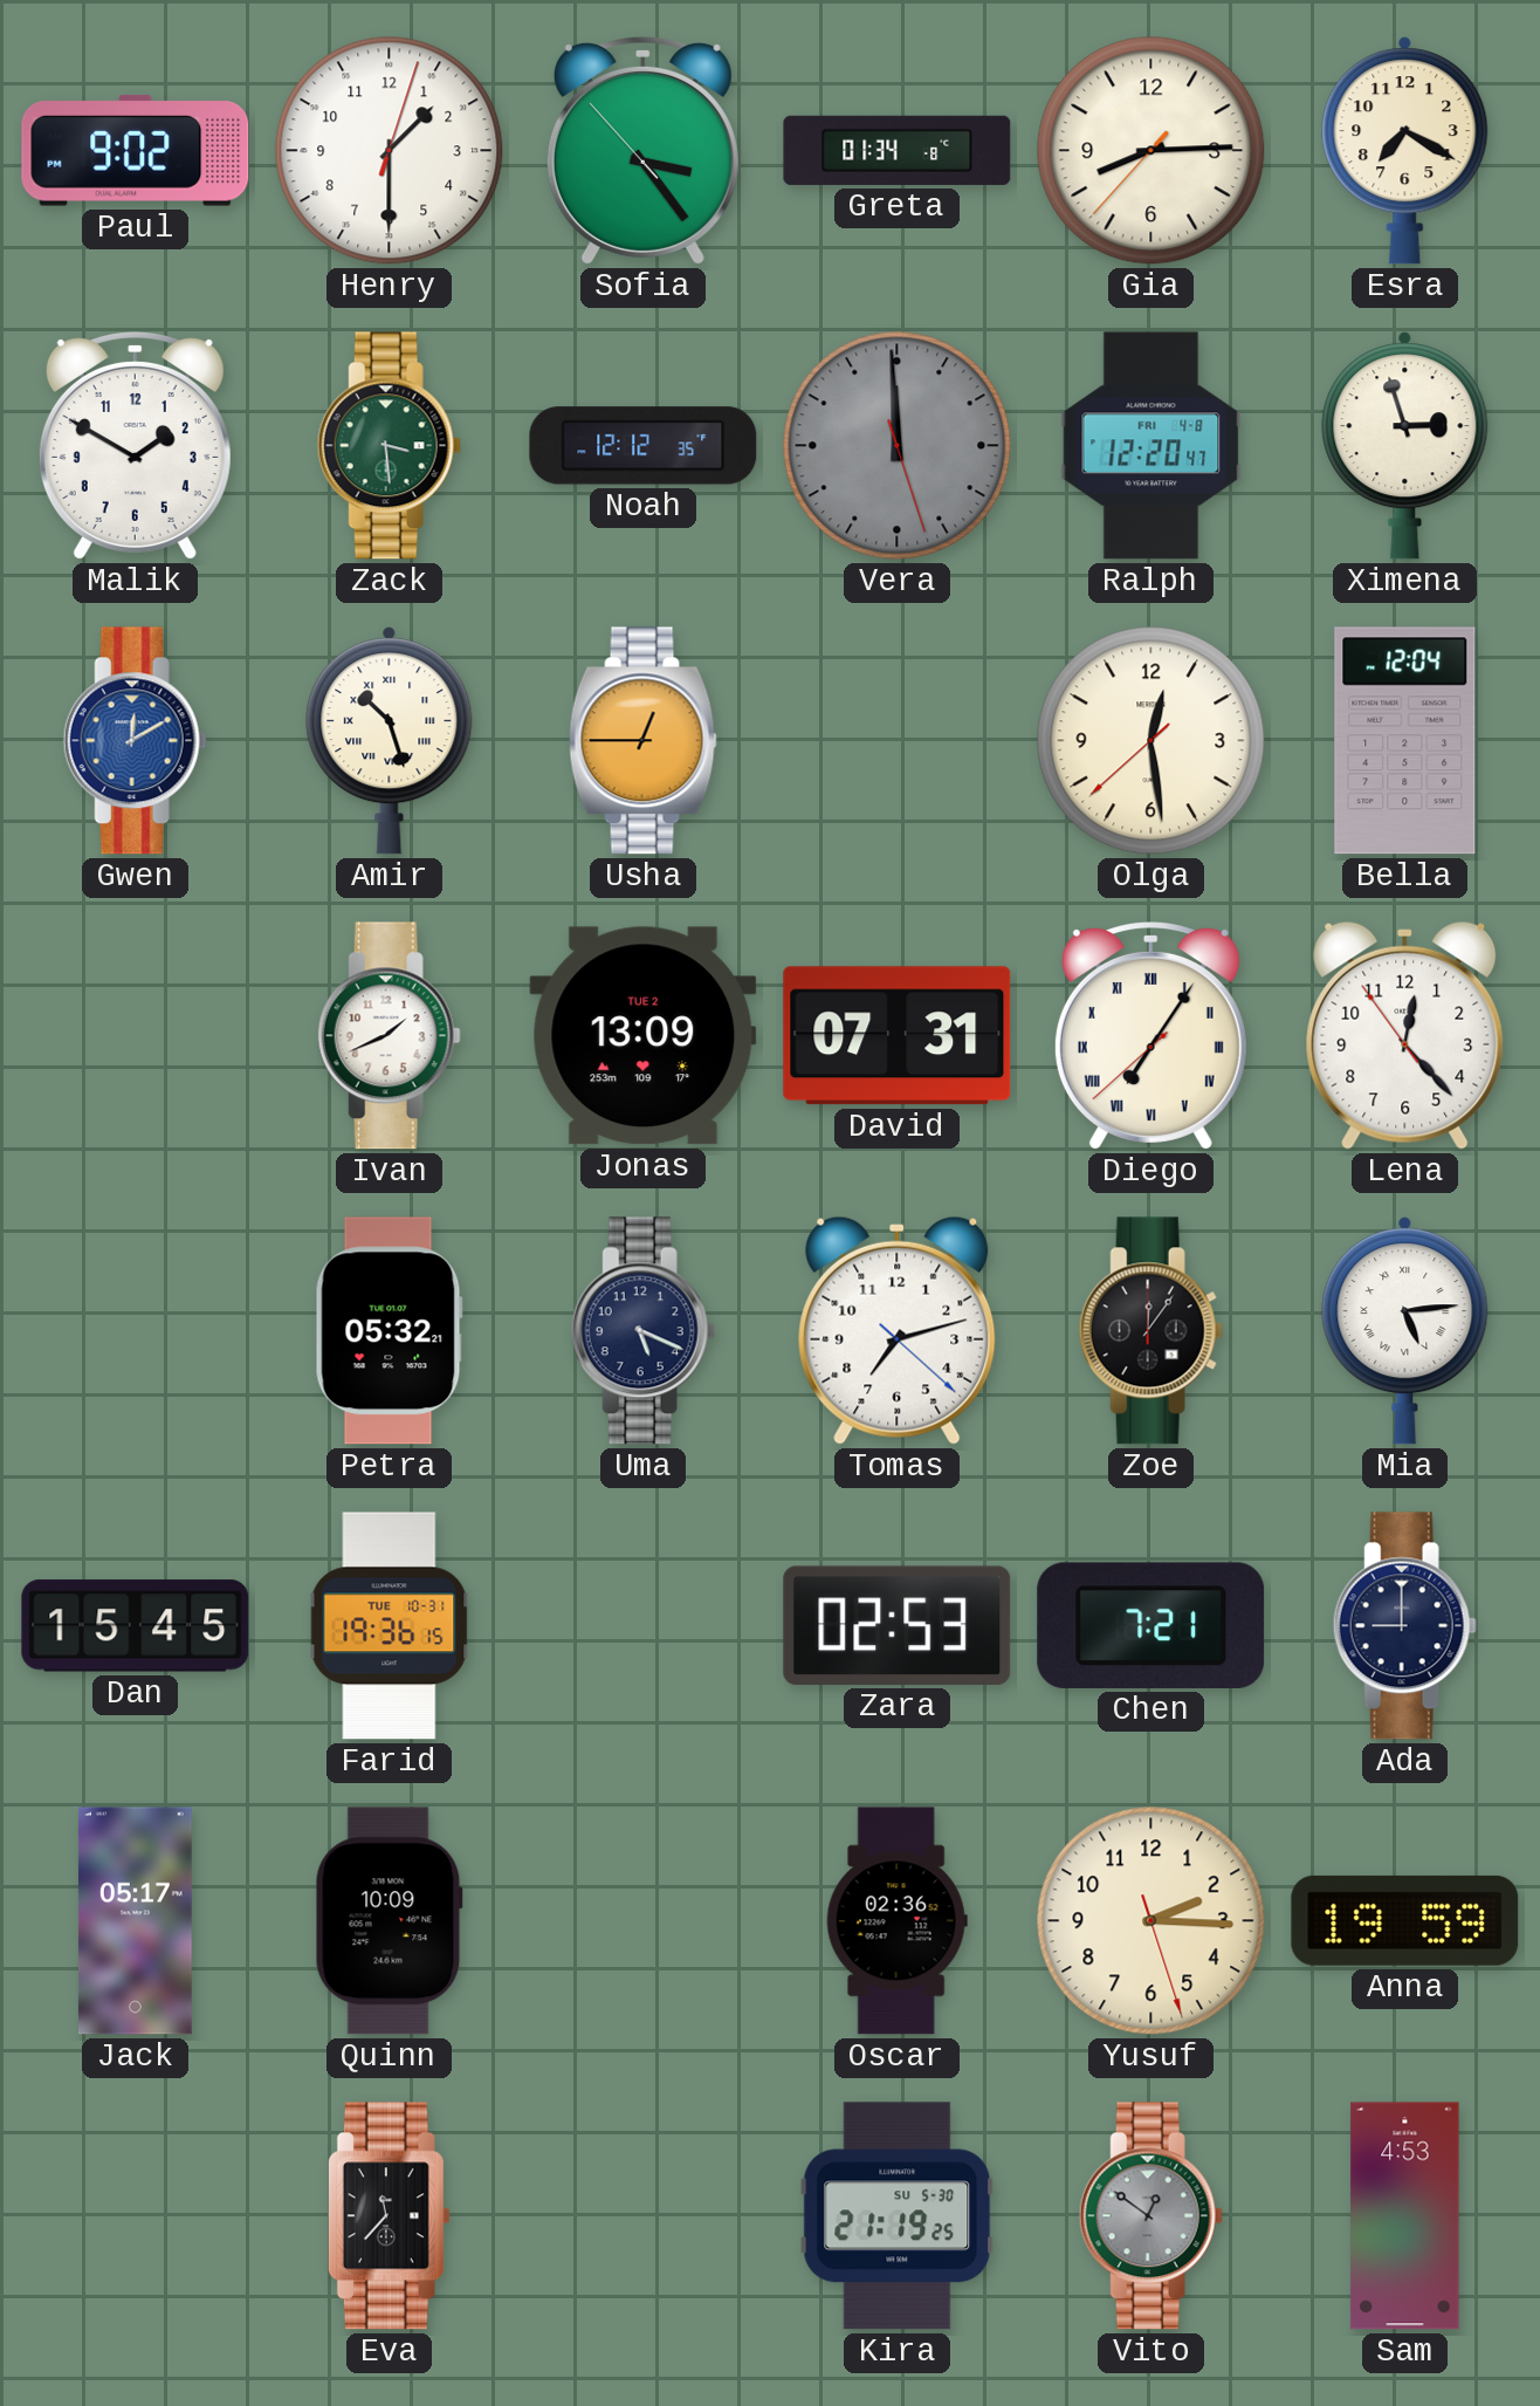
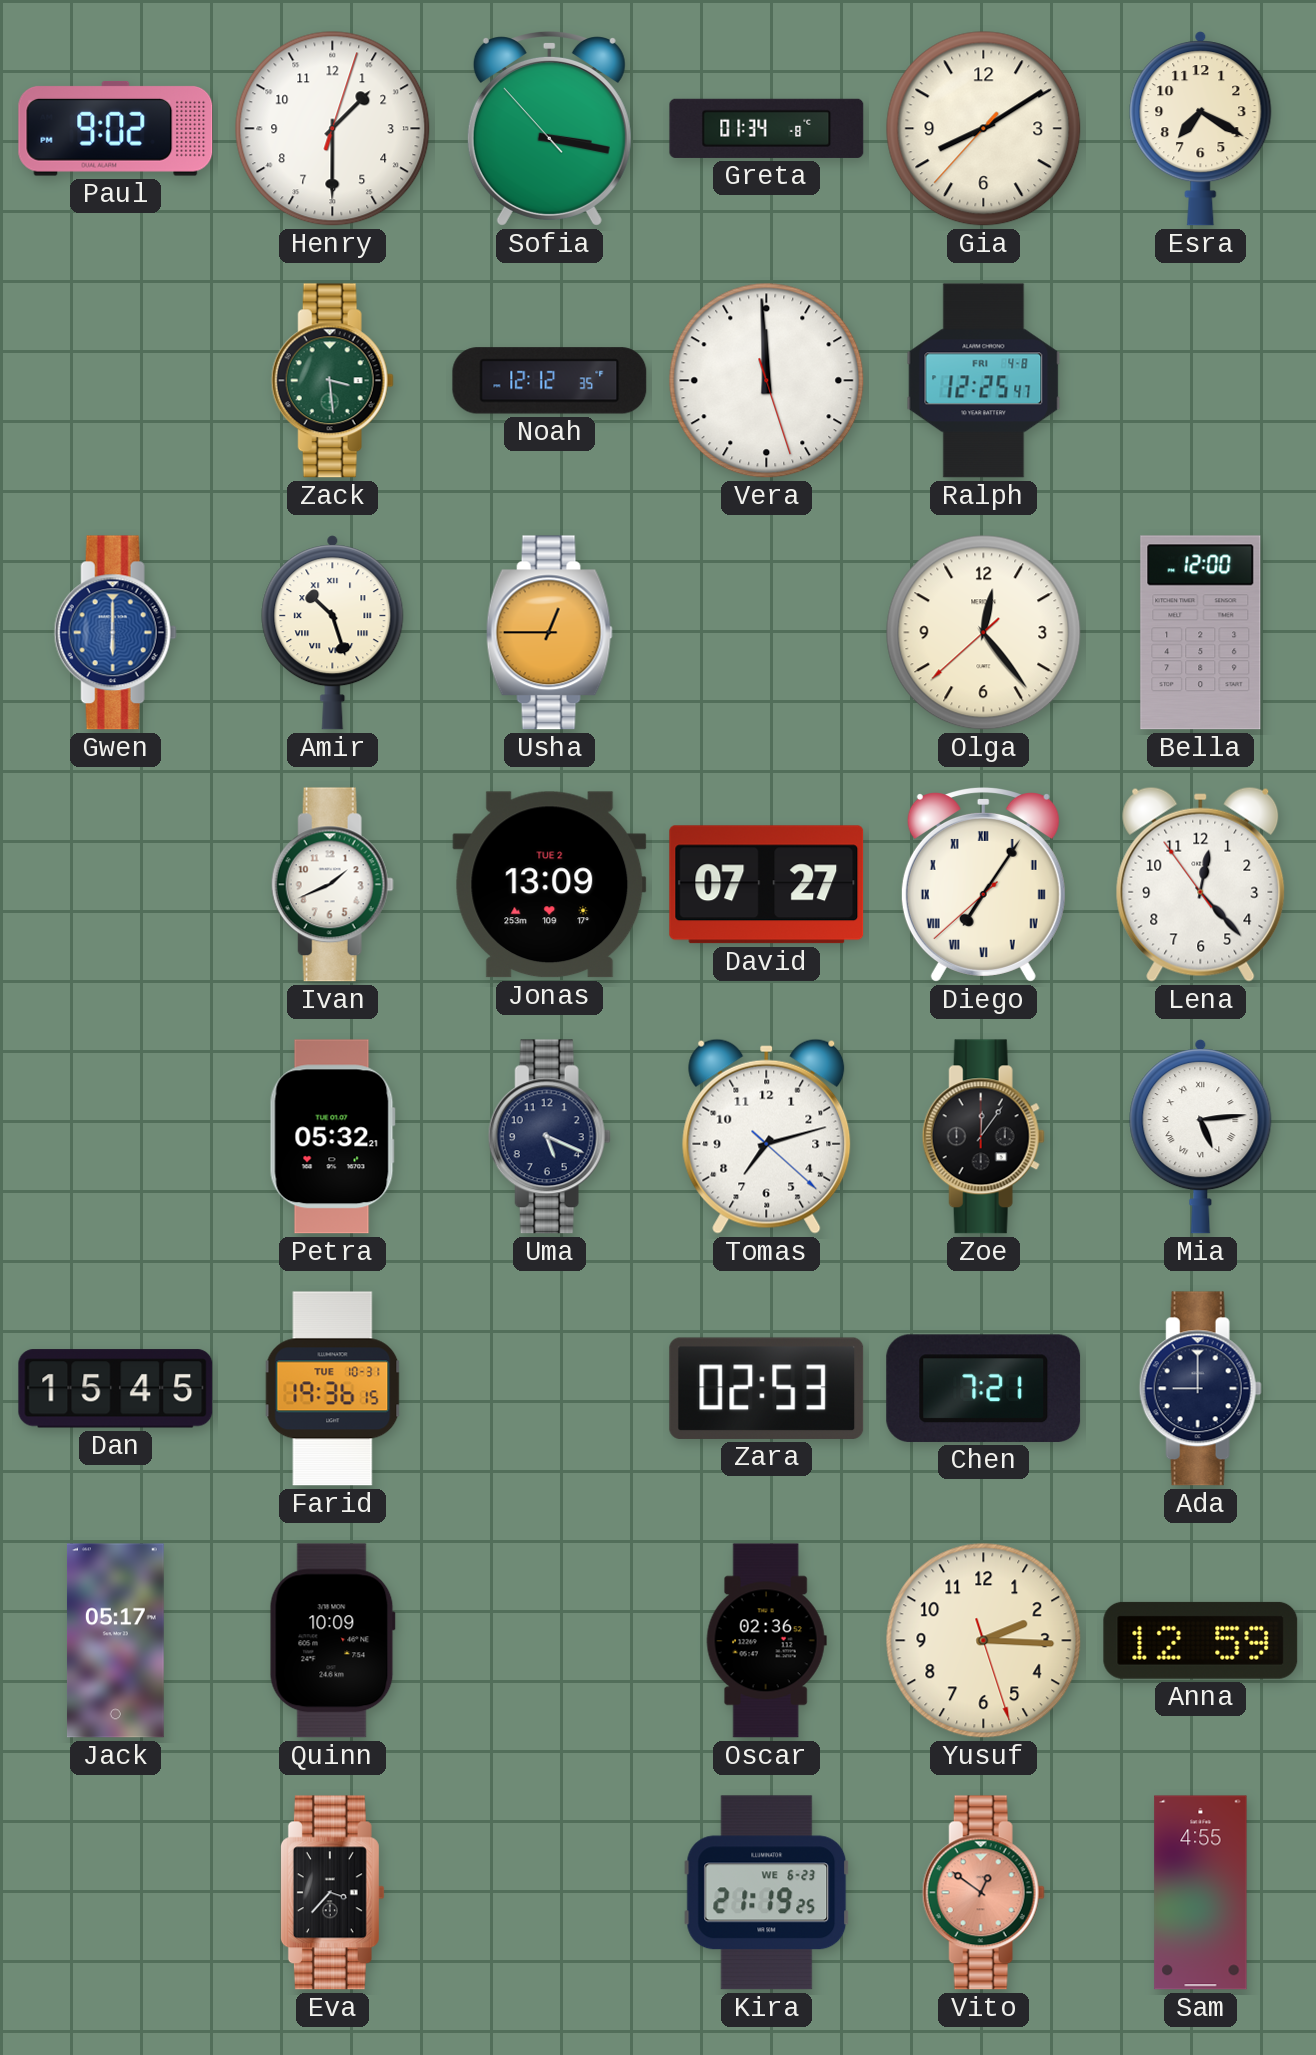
Sofia: 3:23 -> 3:16
Gia: 8:14 -> 8:09
Malik: 1:50 -> none
Vera dial: grey -> white
Ralph: 12:20 -> 12:25
Ximena: 2:57 -> none
Gwen: 12:10 -> 6:00
Olga: 12:28 -> 12:23
Bella: 12:04 -> 12:00
David: 07:31 -> 07:27
Anna: 19:59 -> 12:59
Eva: 11:37 -> 3:37
Kira date: SU 5-30 -> WE 6-23
Vito dial: grey -> salmon
Sam: 4:53 -> 4:55
